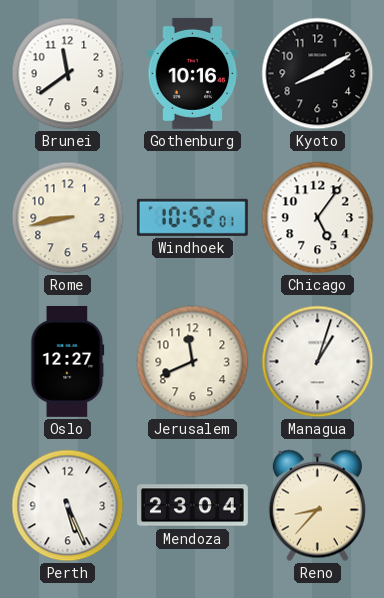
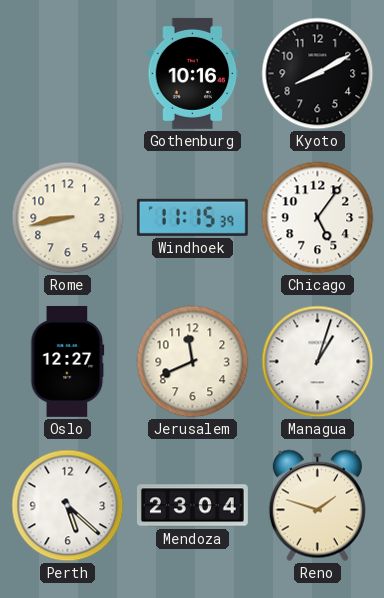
Brunei: 11:39 -> none
Windhoek: 10:52 -> 11:15
Perth: 5:26 -> 5:22
Reno: 8:37 -> 1:48
